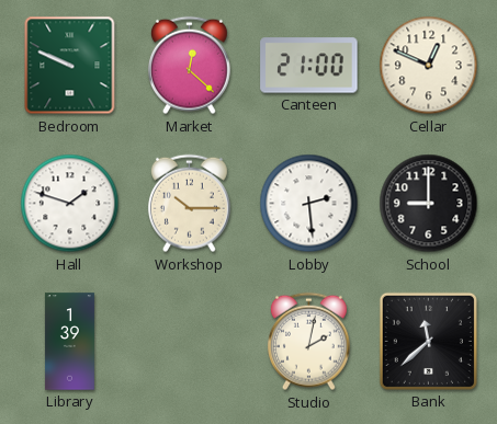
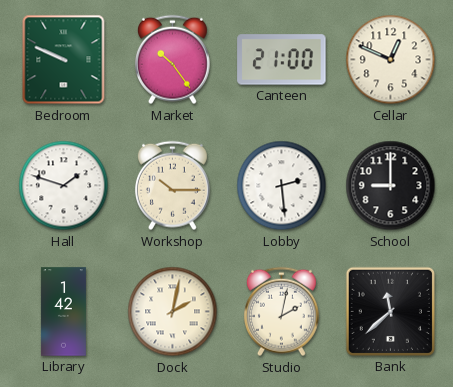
Market: 12:22 -> 10:24
Library: 1:39 -> 1:42
Dock: none -> 2:02
